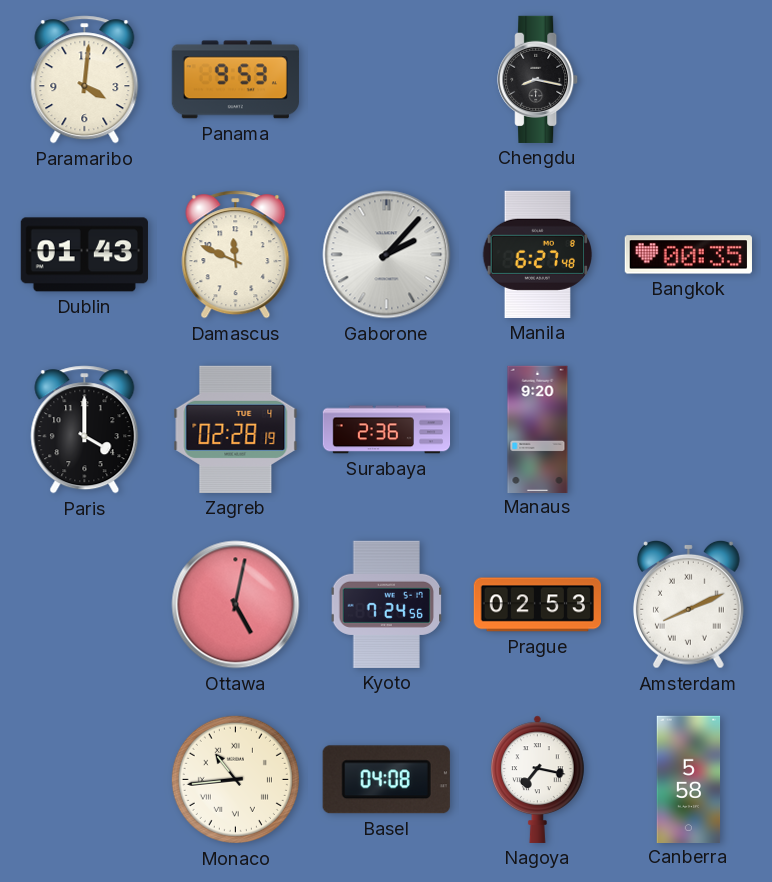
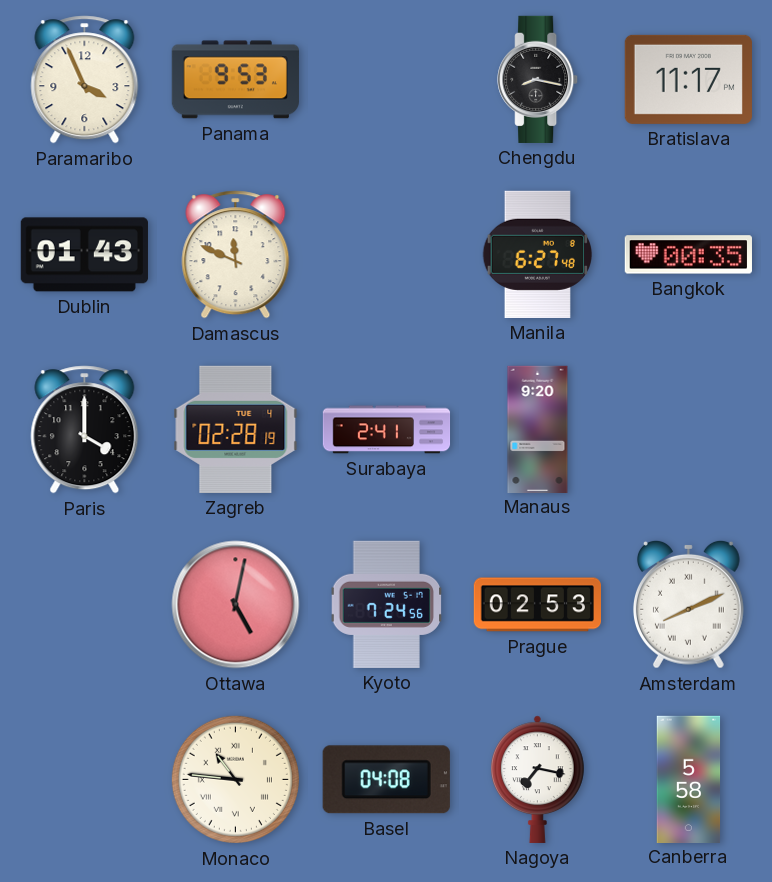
Paramaribo: 4:01 -> 3:56
Bratislava: none -> 11:17
Gaborone: 2:07 -> none
Surabaya: 2:36 -> 2:41
Monaco: 10:44 -> 10:46
